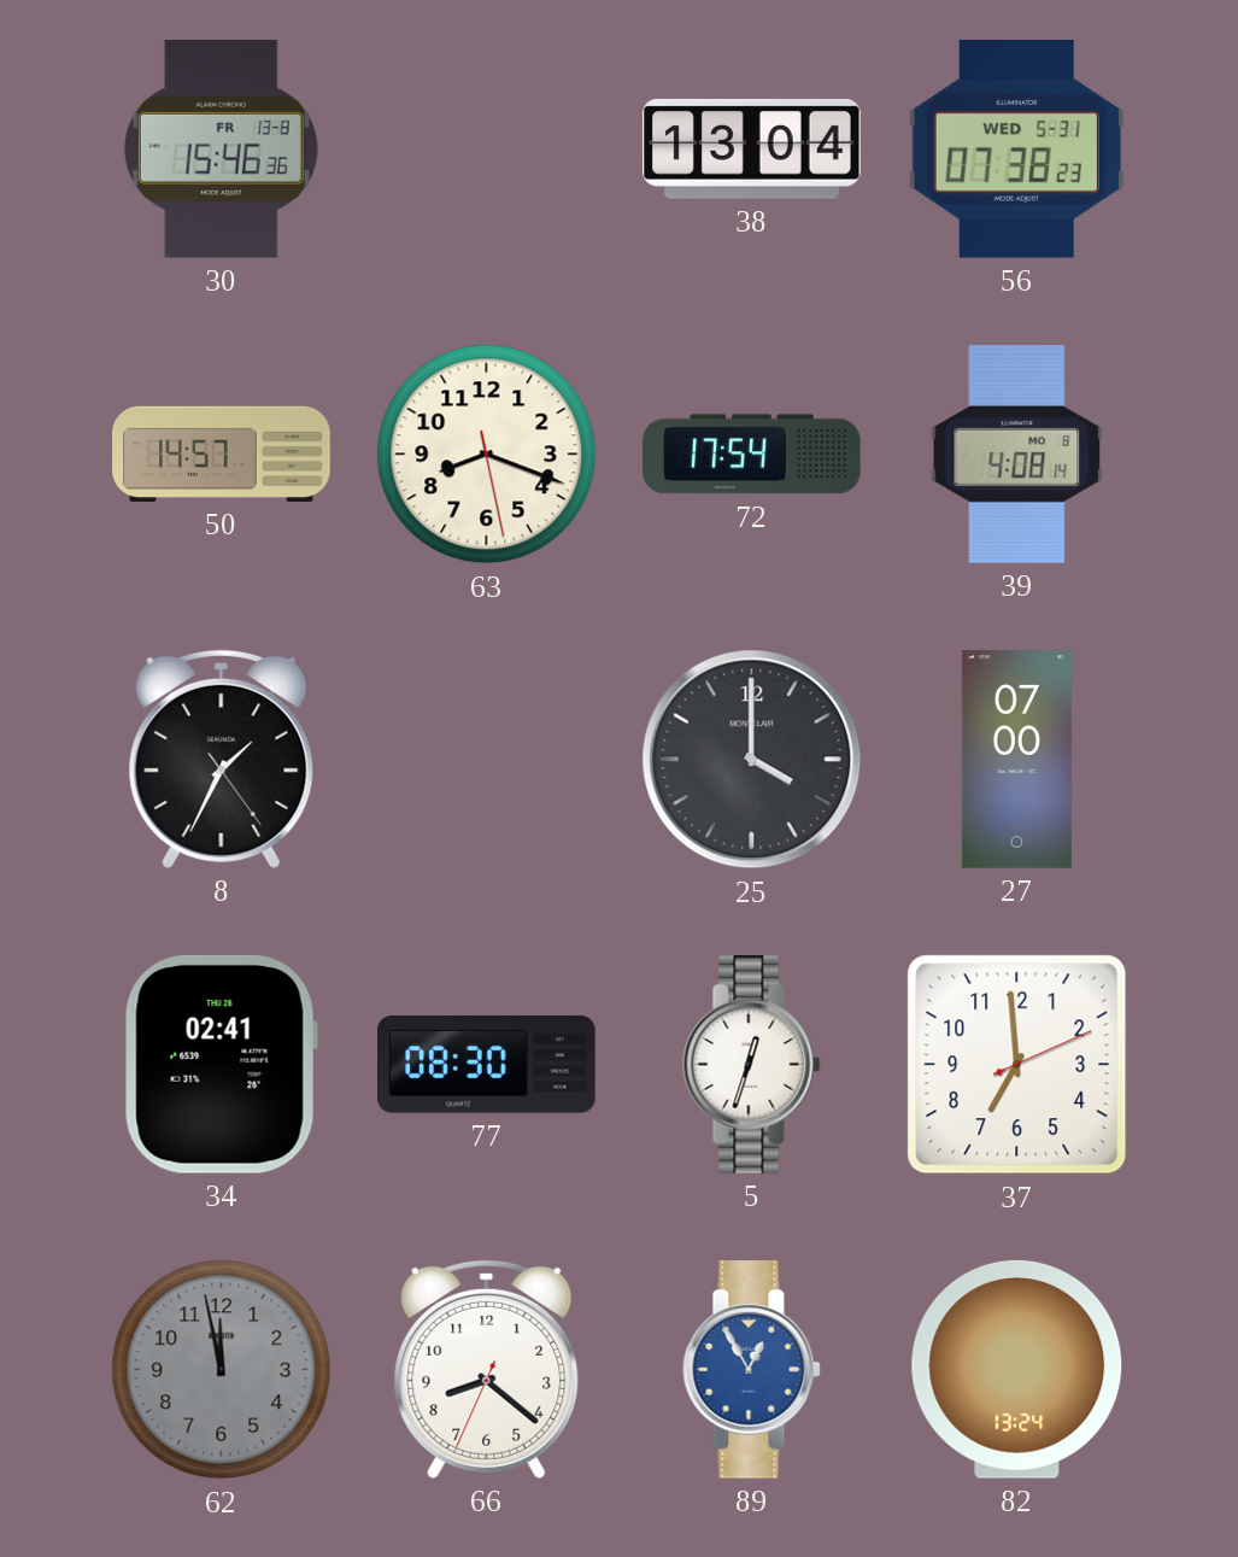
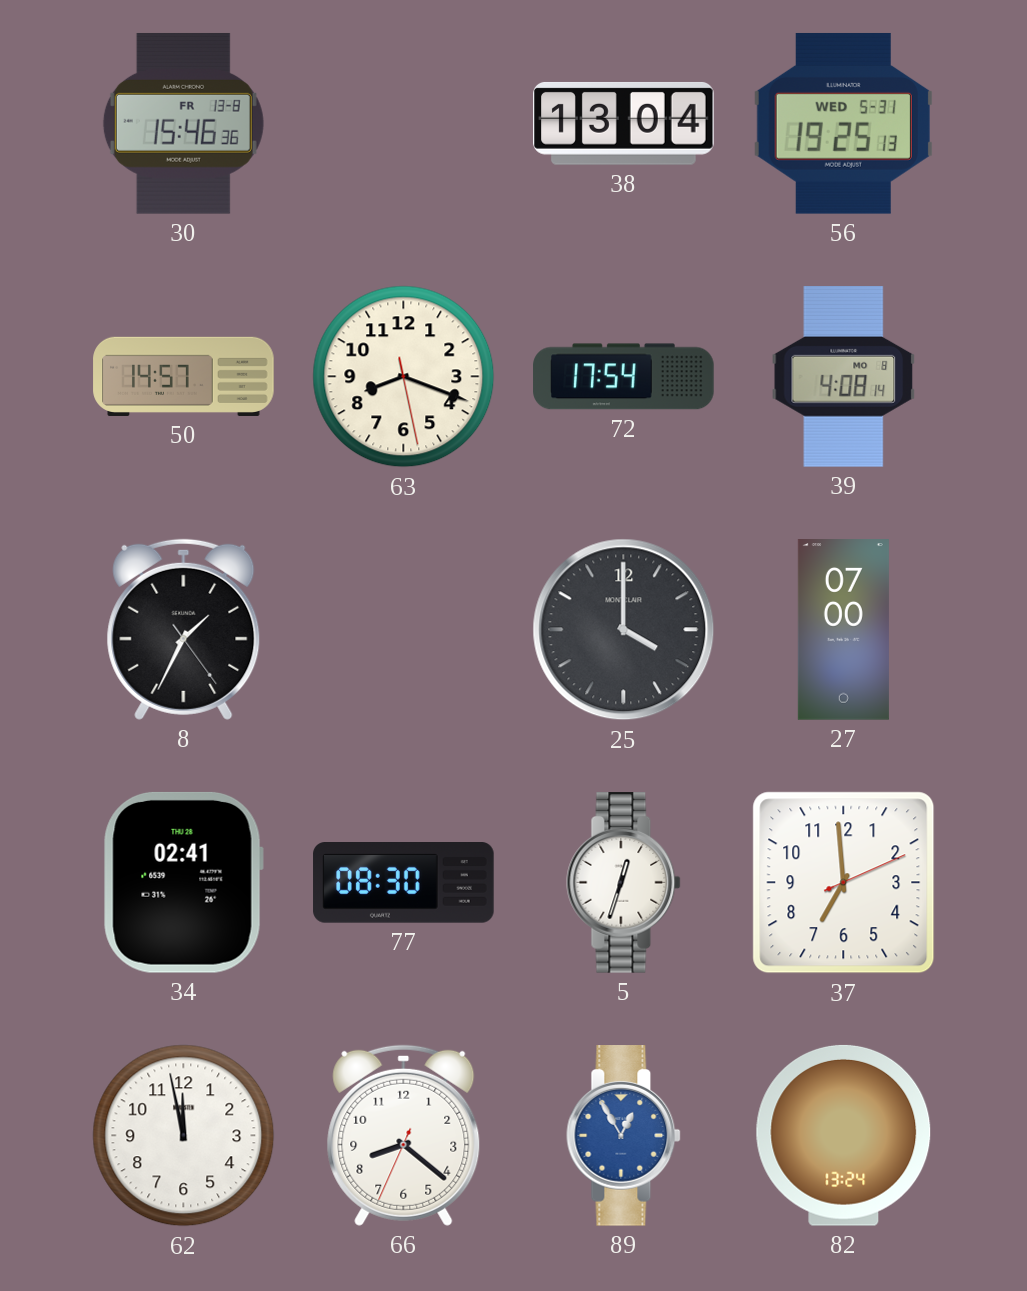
56: 07:38 -> 19:25
62 dial: grey -> white
